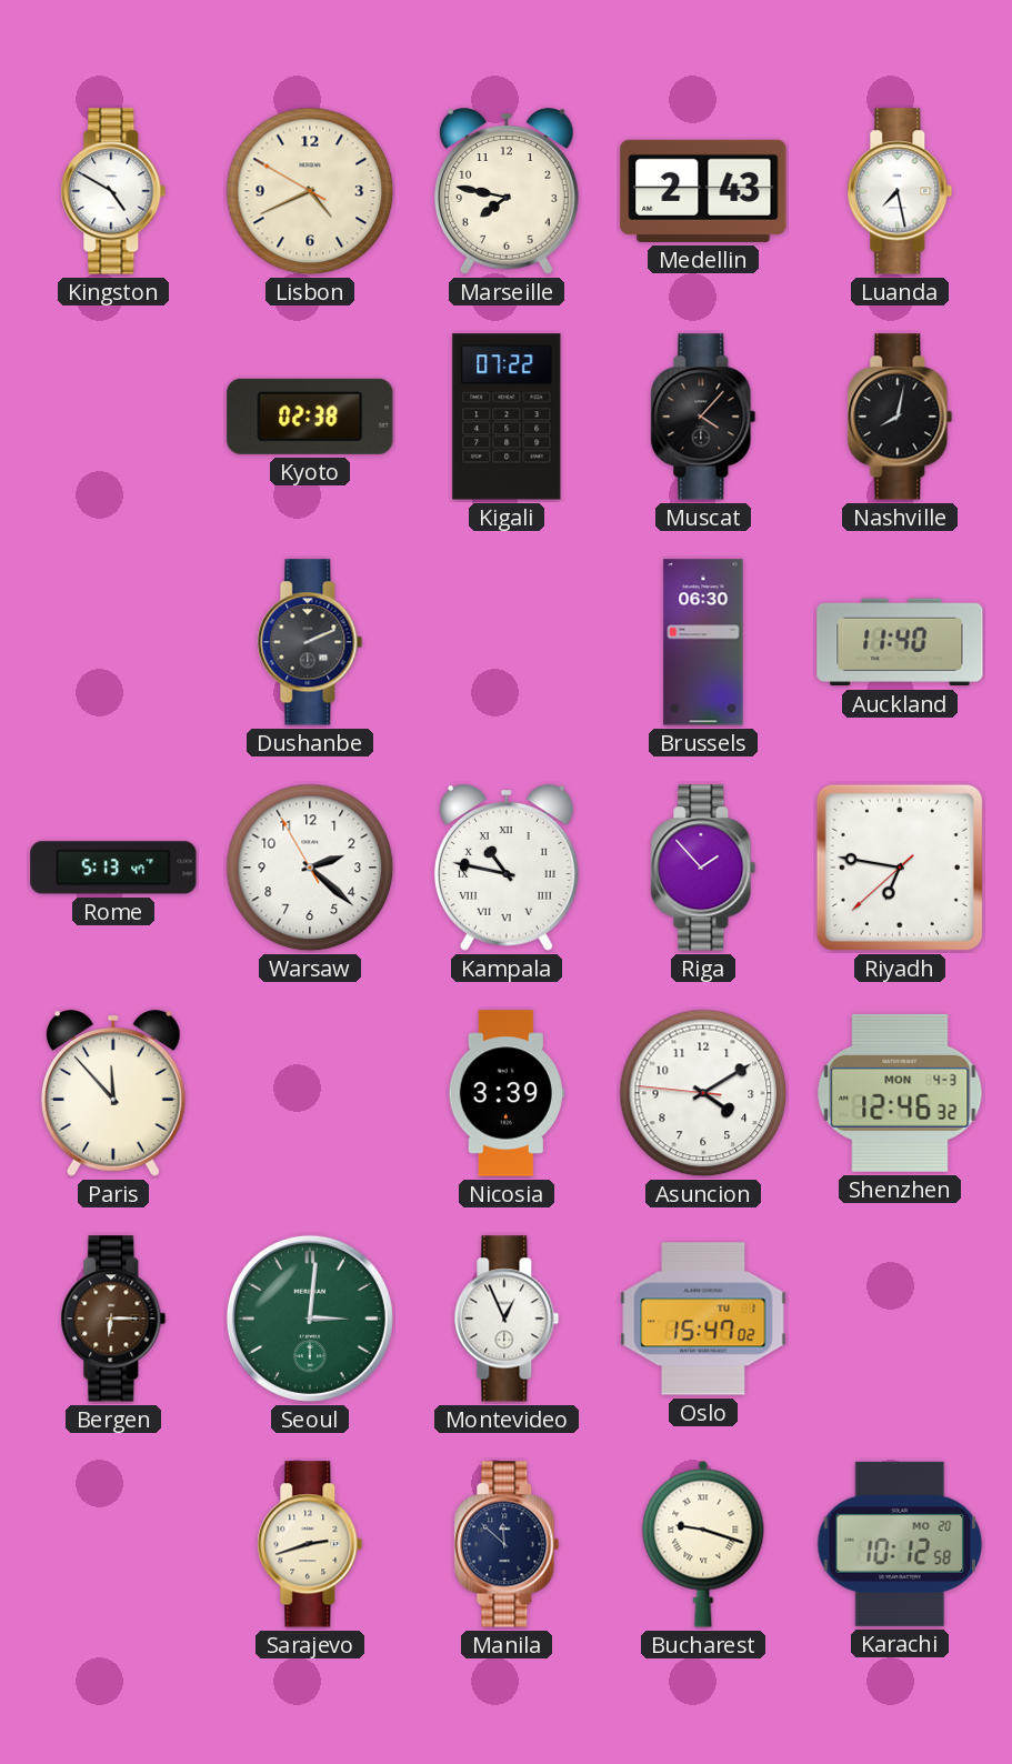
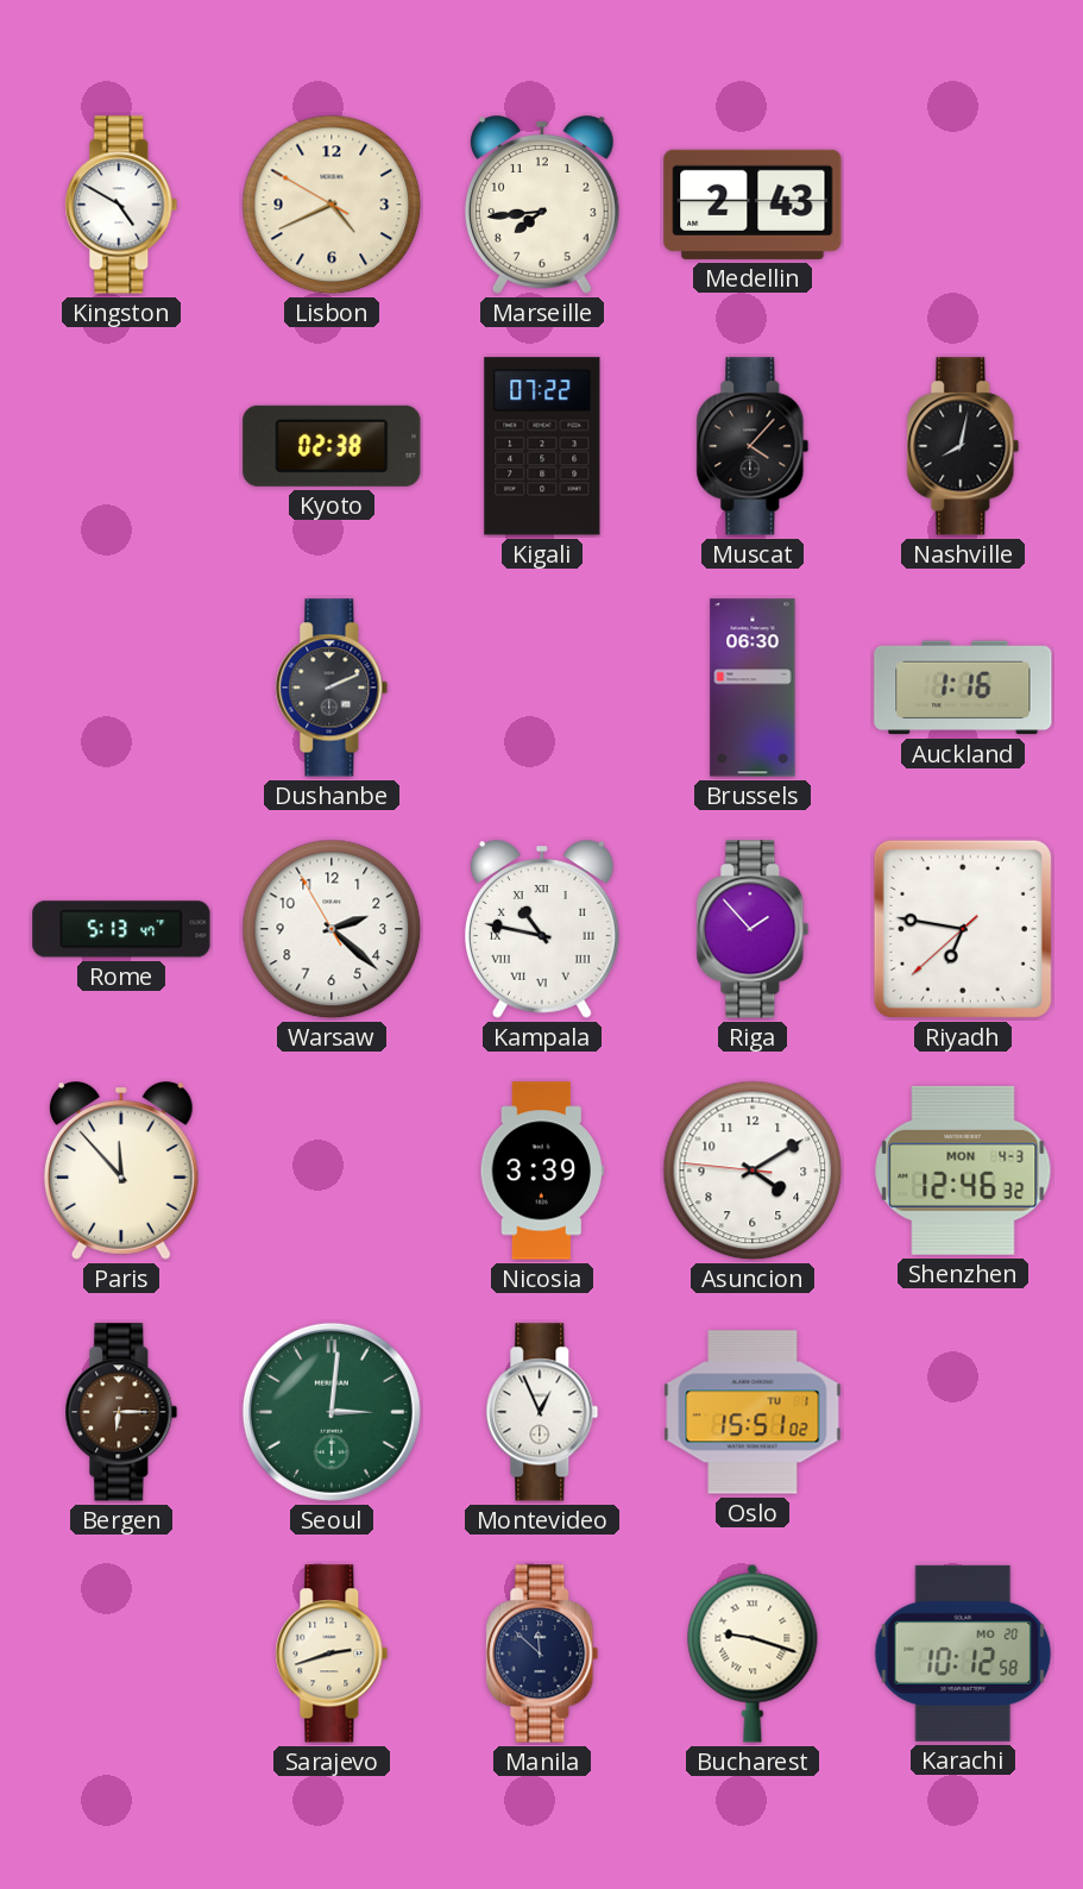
Marseille: 7:47 -> 7:44
Luanda: 7:28 -> none
Auckland: 11:40 -> 1:16
Oslo: 15:47 -> 15:51
